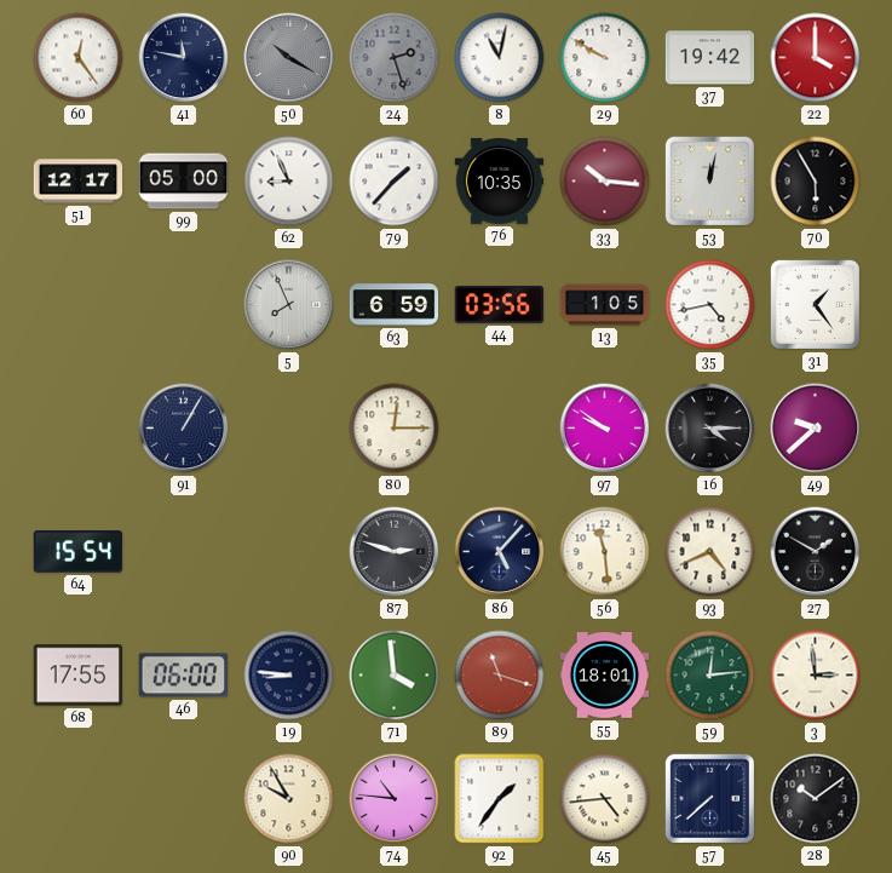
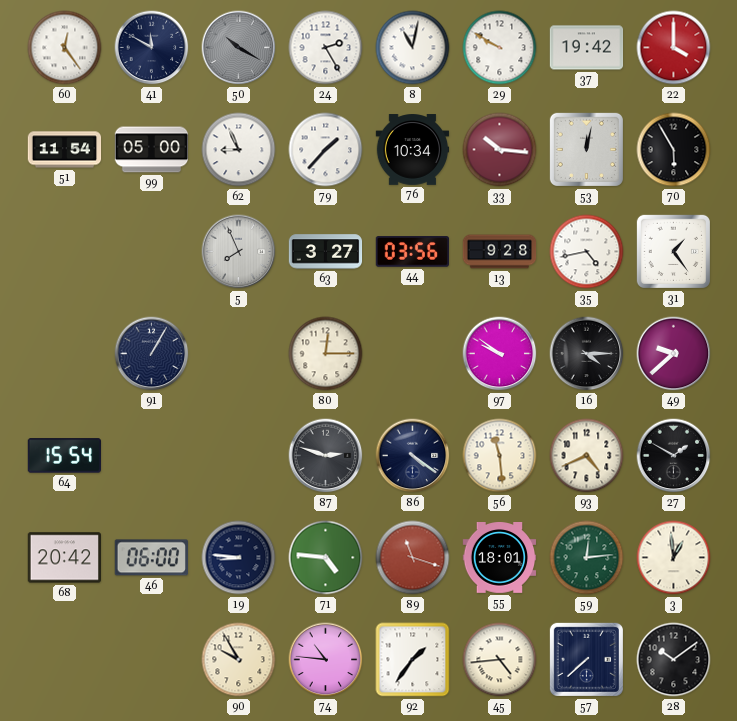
41: 11:47 -> 11:50
24: 2:27 -> 2:25
24 dial: grey -> white
51: 12:17 -> 11:54
76: 10:35 -> 10:34
63: 6:59 -> 3:27
13: 1:05 -> 9:28
86: 5:07 -> 4:21
68: 17:55 -> 20:42
71: 3:59 -> 4:46
3: 2:59 -> 12:59
